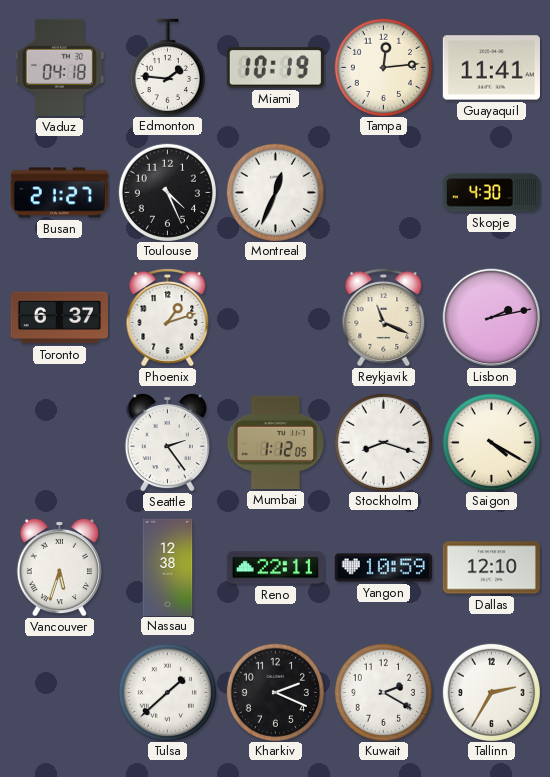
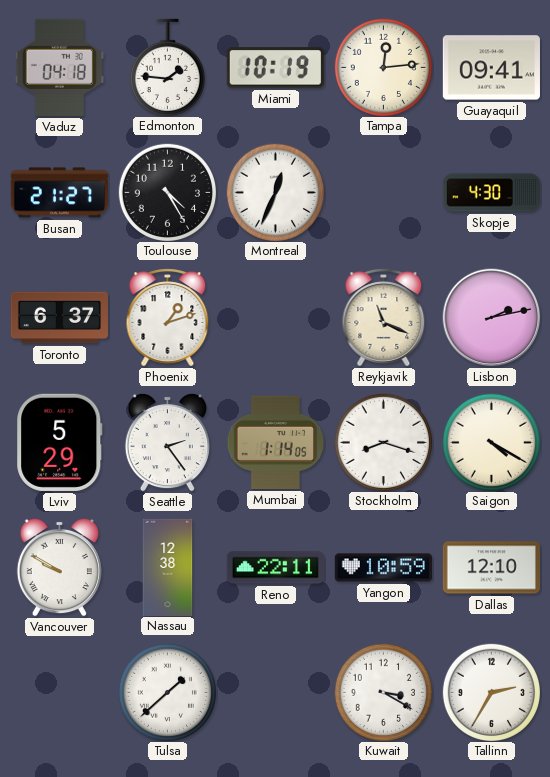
Guayaquil: 11:41 -> 09:41
Toulouse: 4:26 -> 4:25
Lviv: none -> 5:29
Mumbai: 1:12 -> 1:14
Vancouver: 5:33 -> 9:50
Kharkiv: 2:19 -> none
Kuwait: 2:20 -> 3:20
